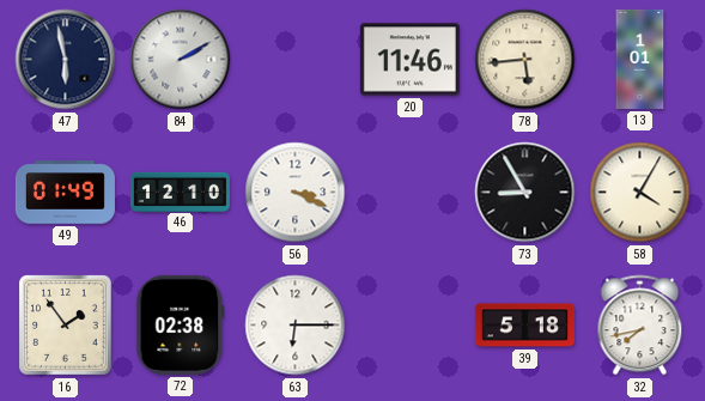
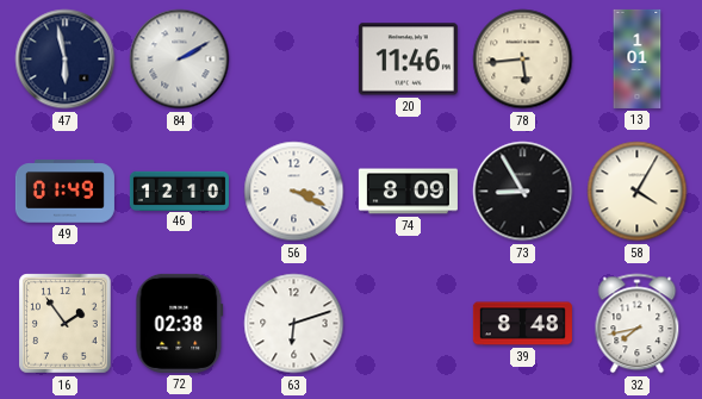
74: none -> 8:09
63: 6:15 -> 6:12
39: 5:18 -> 8:48
